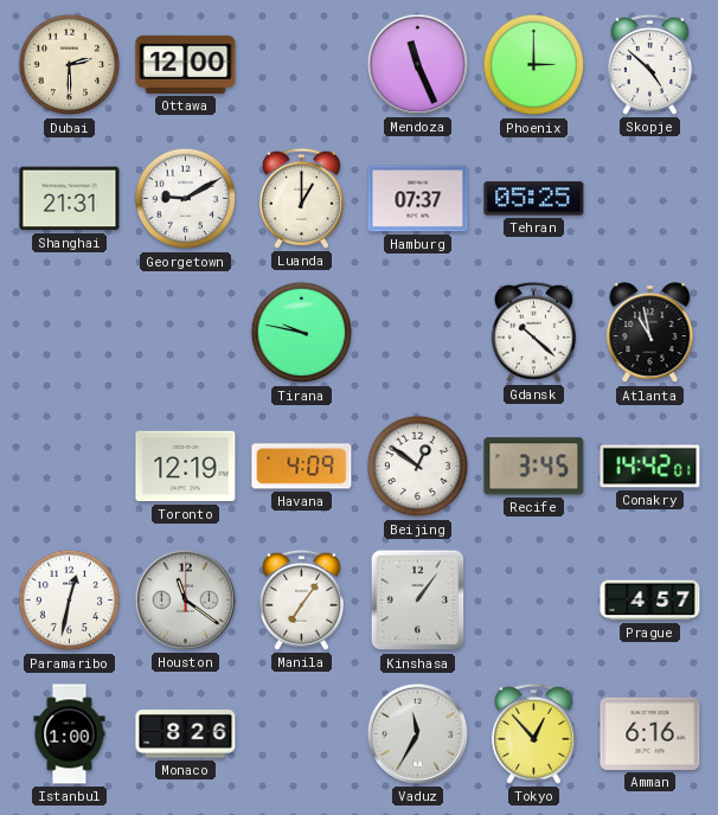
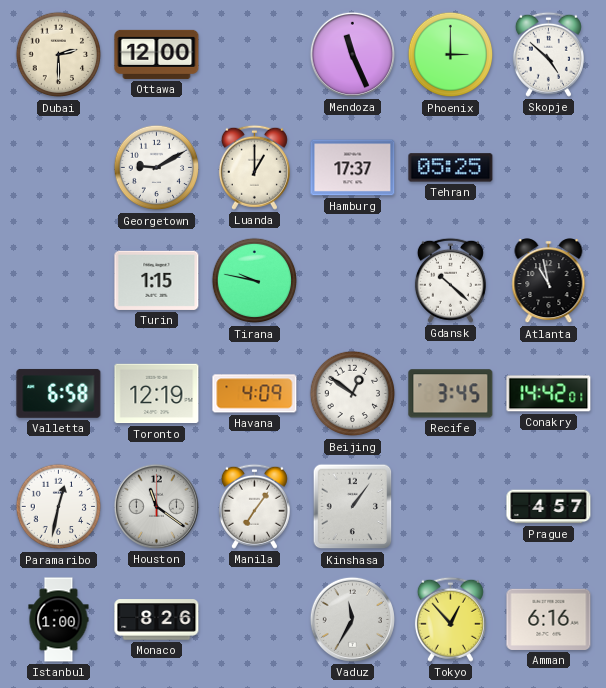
Shanghai: 21:31 -> none
Hamburg: 07:37 -> 17:37
Turin: none -> 1:15
Valletta: none -> 6:58
